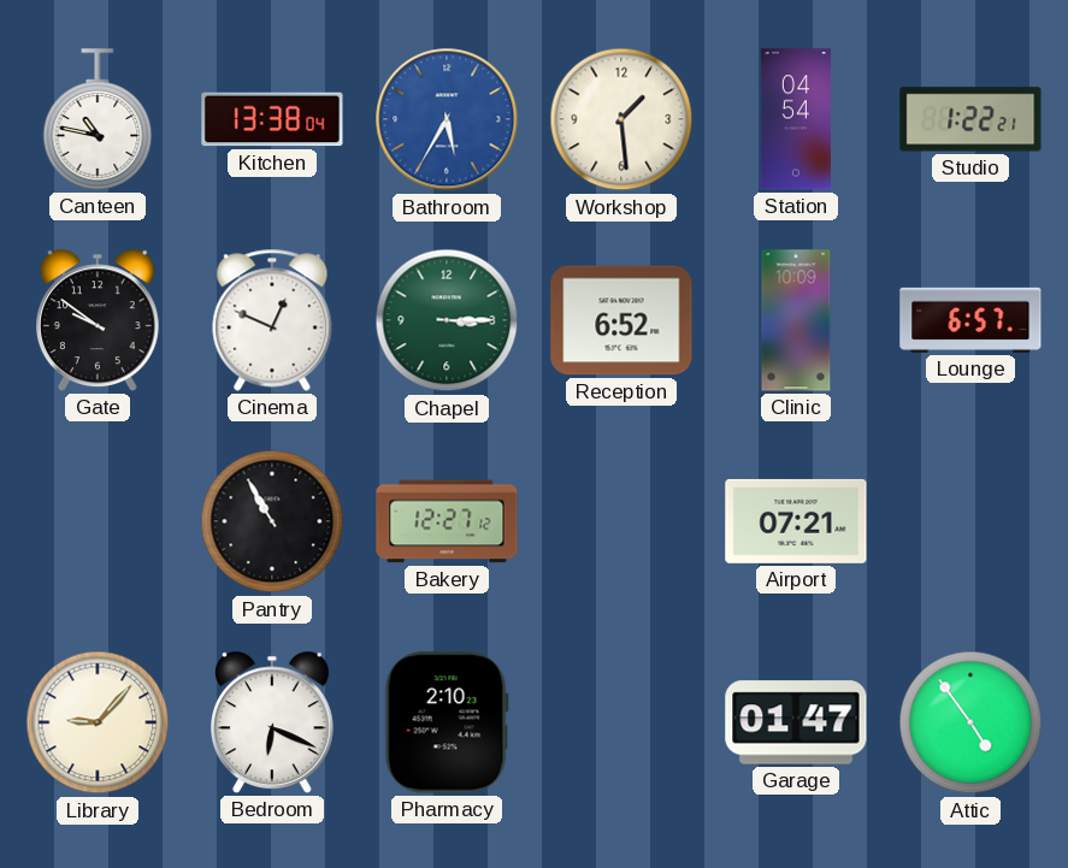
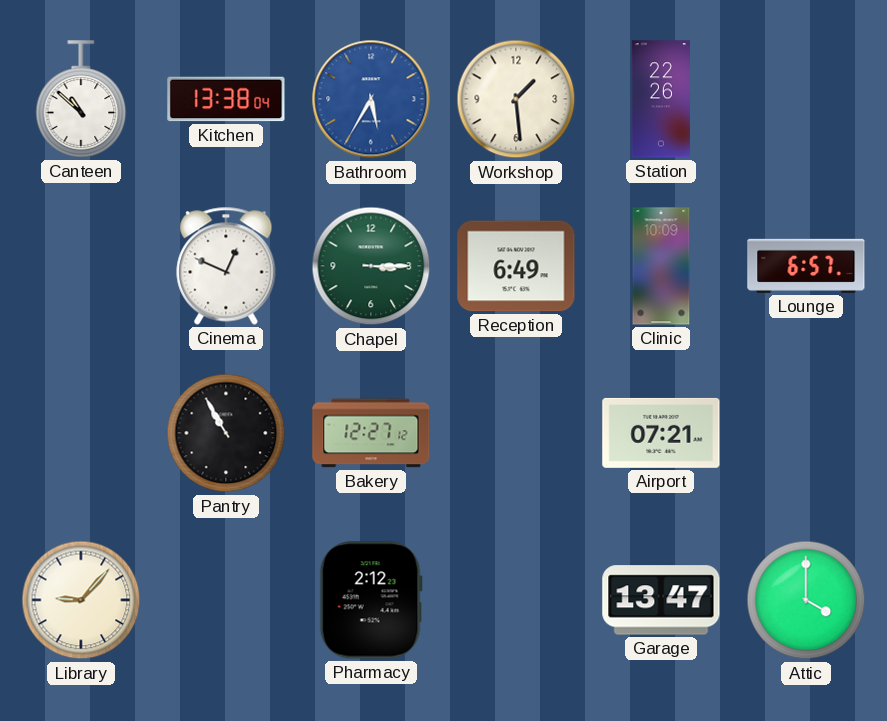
Canteen: 10:47 -> 10:52
Station: 04:54 -> 22:26
Studio: 1:22 -> none
Gate: 9:51 -> none
Reception: 6:52 -> 6:49
Bedroom: 6:19 -> none
Pharmacy: 2:10 -> 2:12
Garage: 01:47 -> 13:47
Attic: 4:54 -> 4:00
